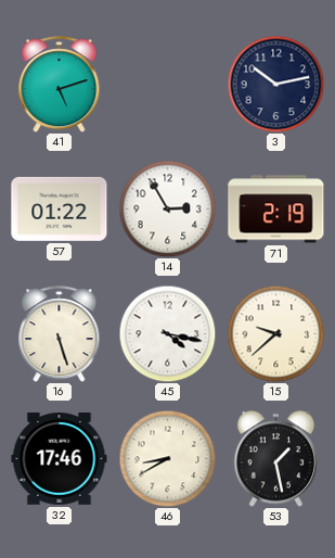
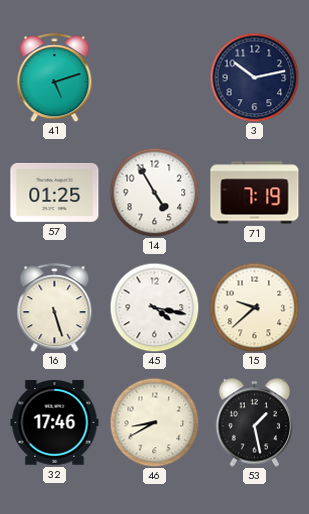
57: 01:22 -> 01:25
14: 2:55 -> 4:55
71: 2:19 -> 7:19
